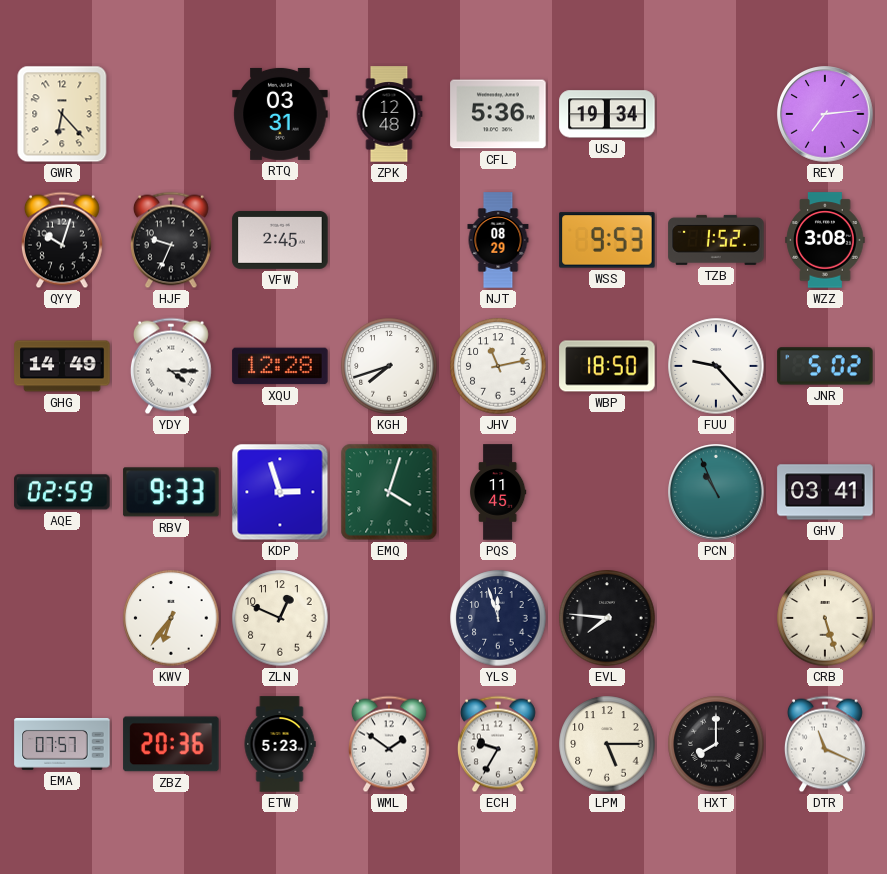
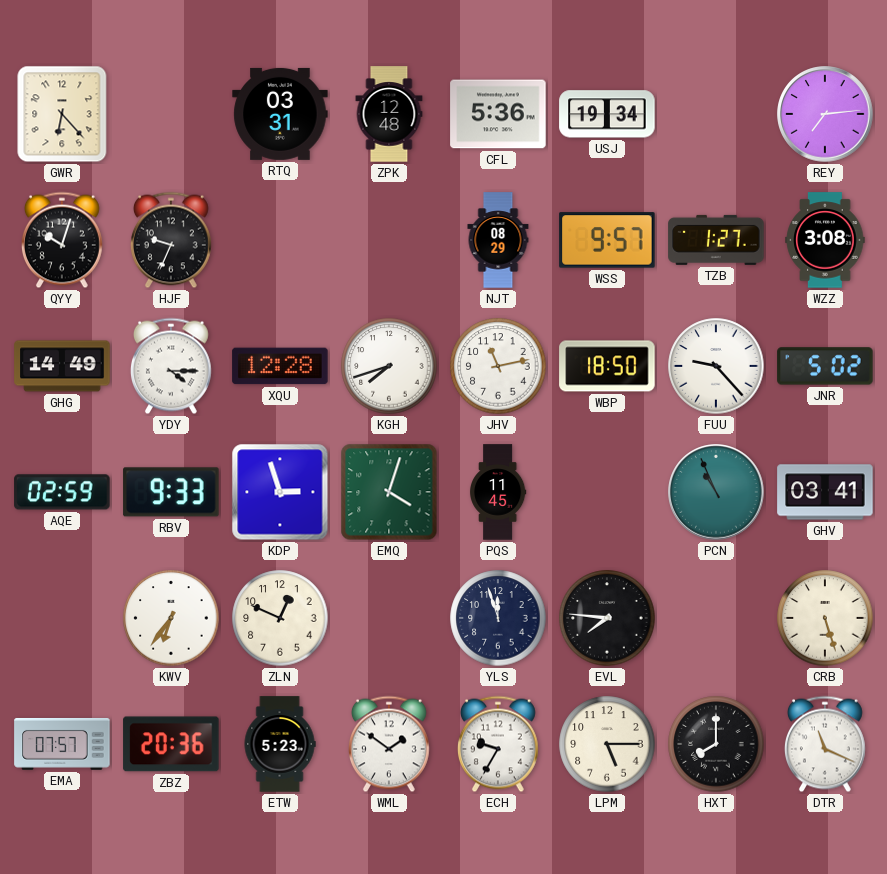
VFW: 2:45 -> none
WSS: 9:53 -> 9:57
TZB: 1:52 -> 1:27
